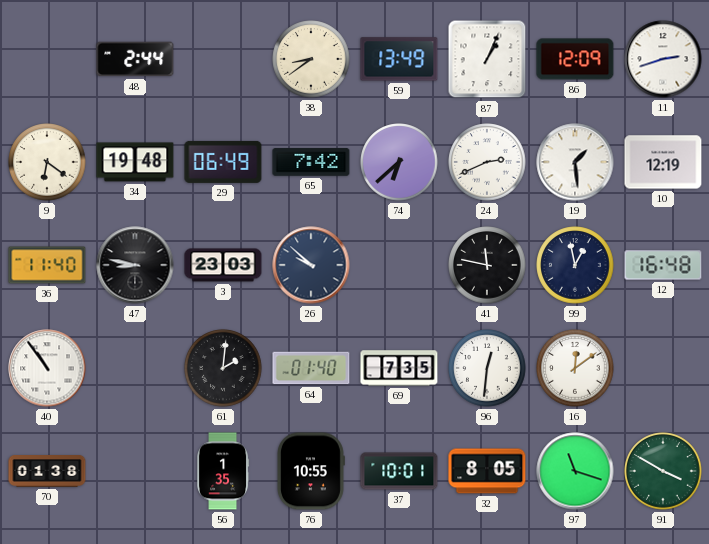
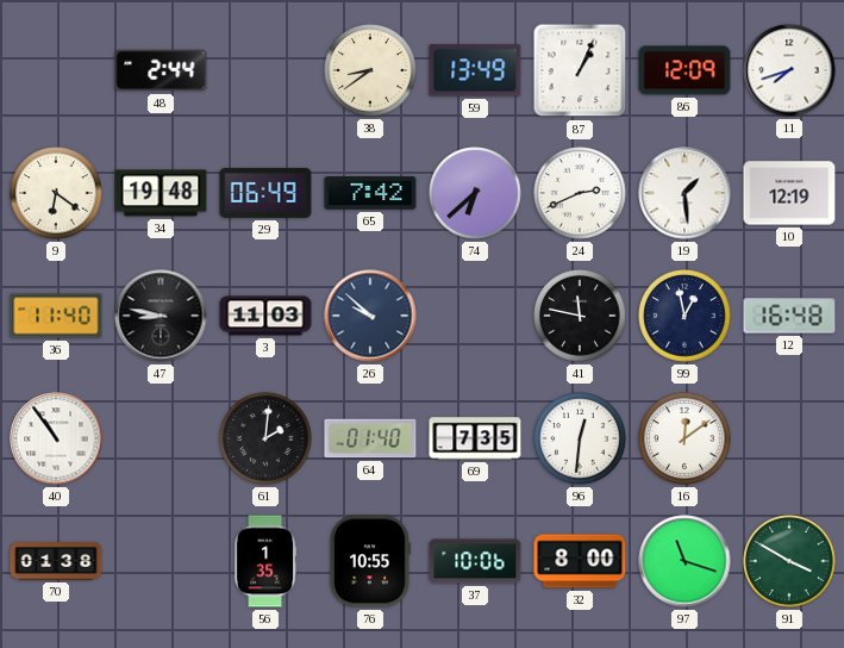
11: 2:42 -> 7:42
3: 23:03 -> 11:03
37: 10:01 -> 10:06
32: 8:05 -> 8:00
